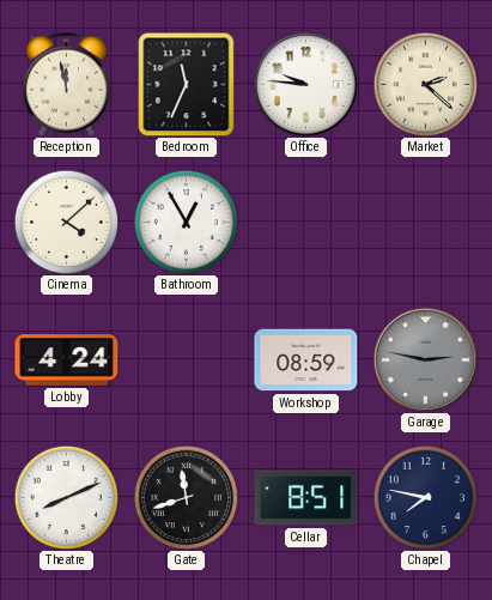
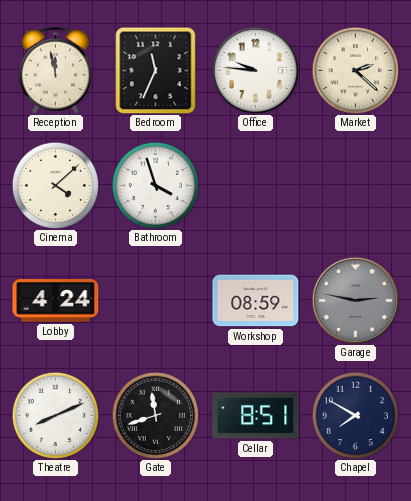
Bathroom: 12:55 -> 3:57
Chapel: 7:47 -> 7:50
